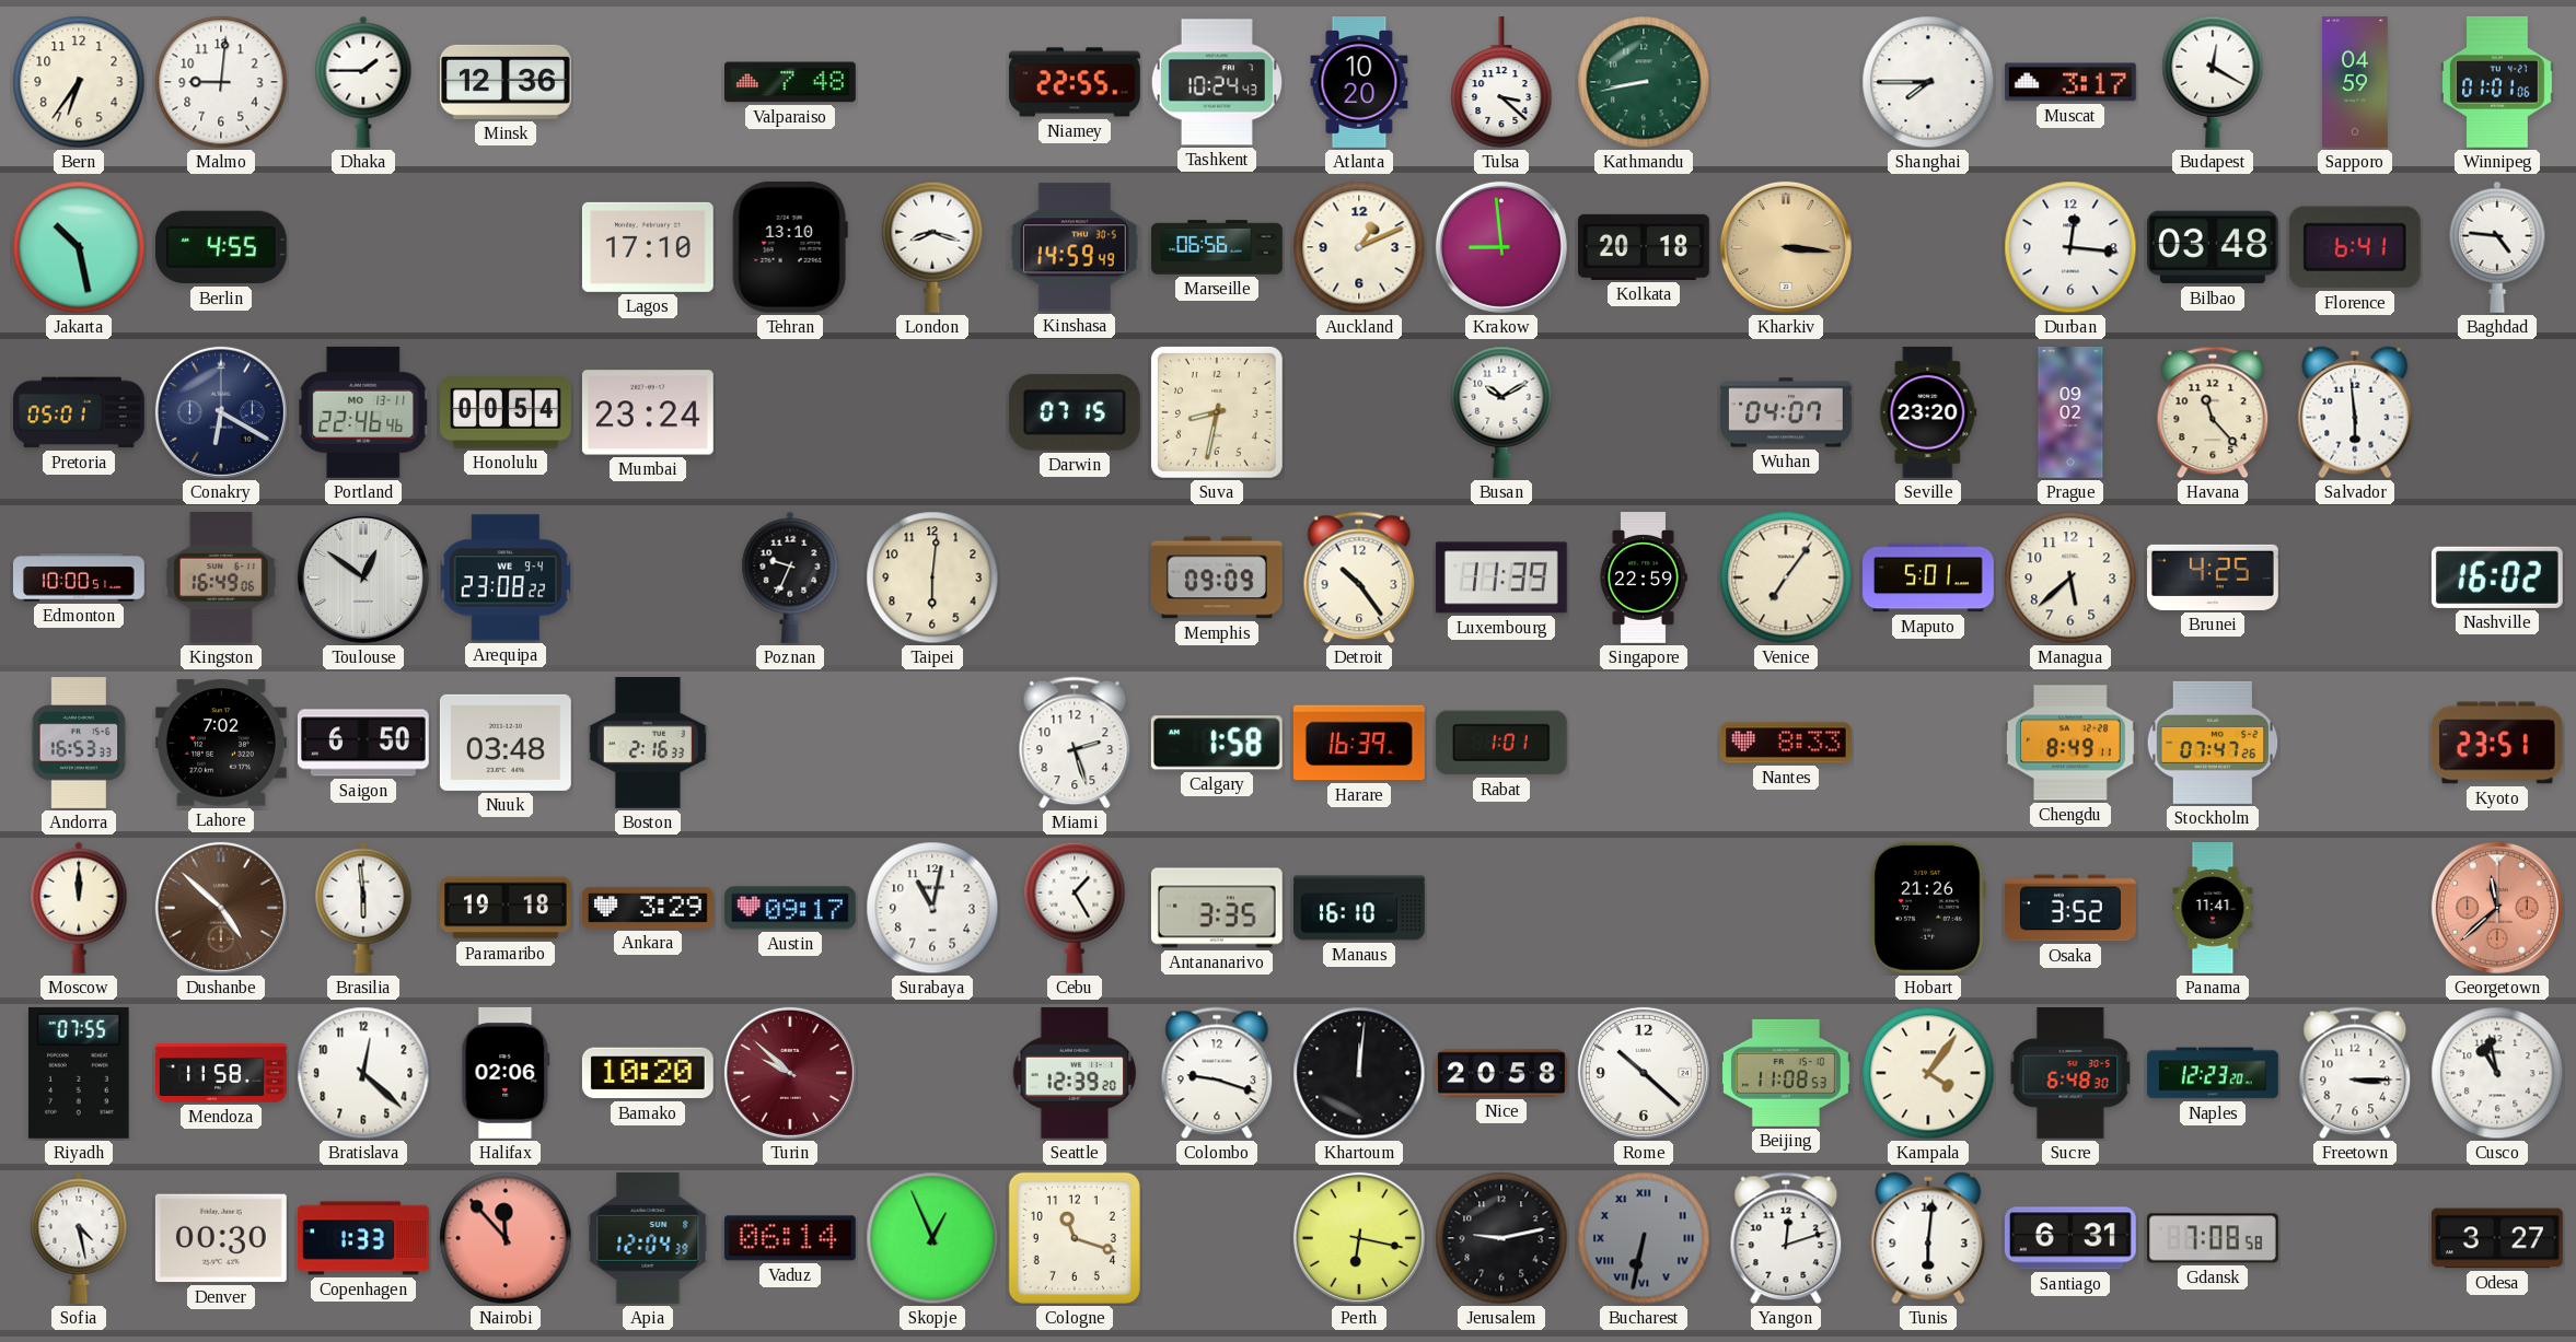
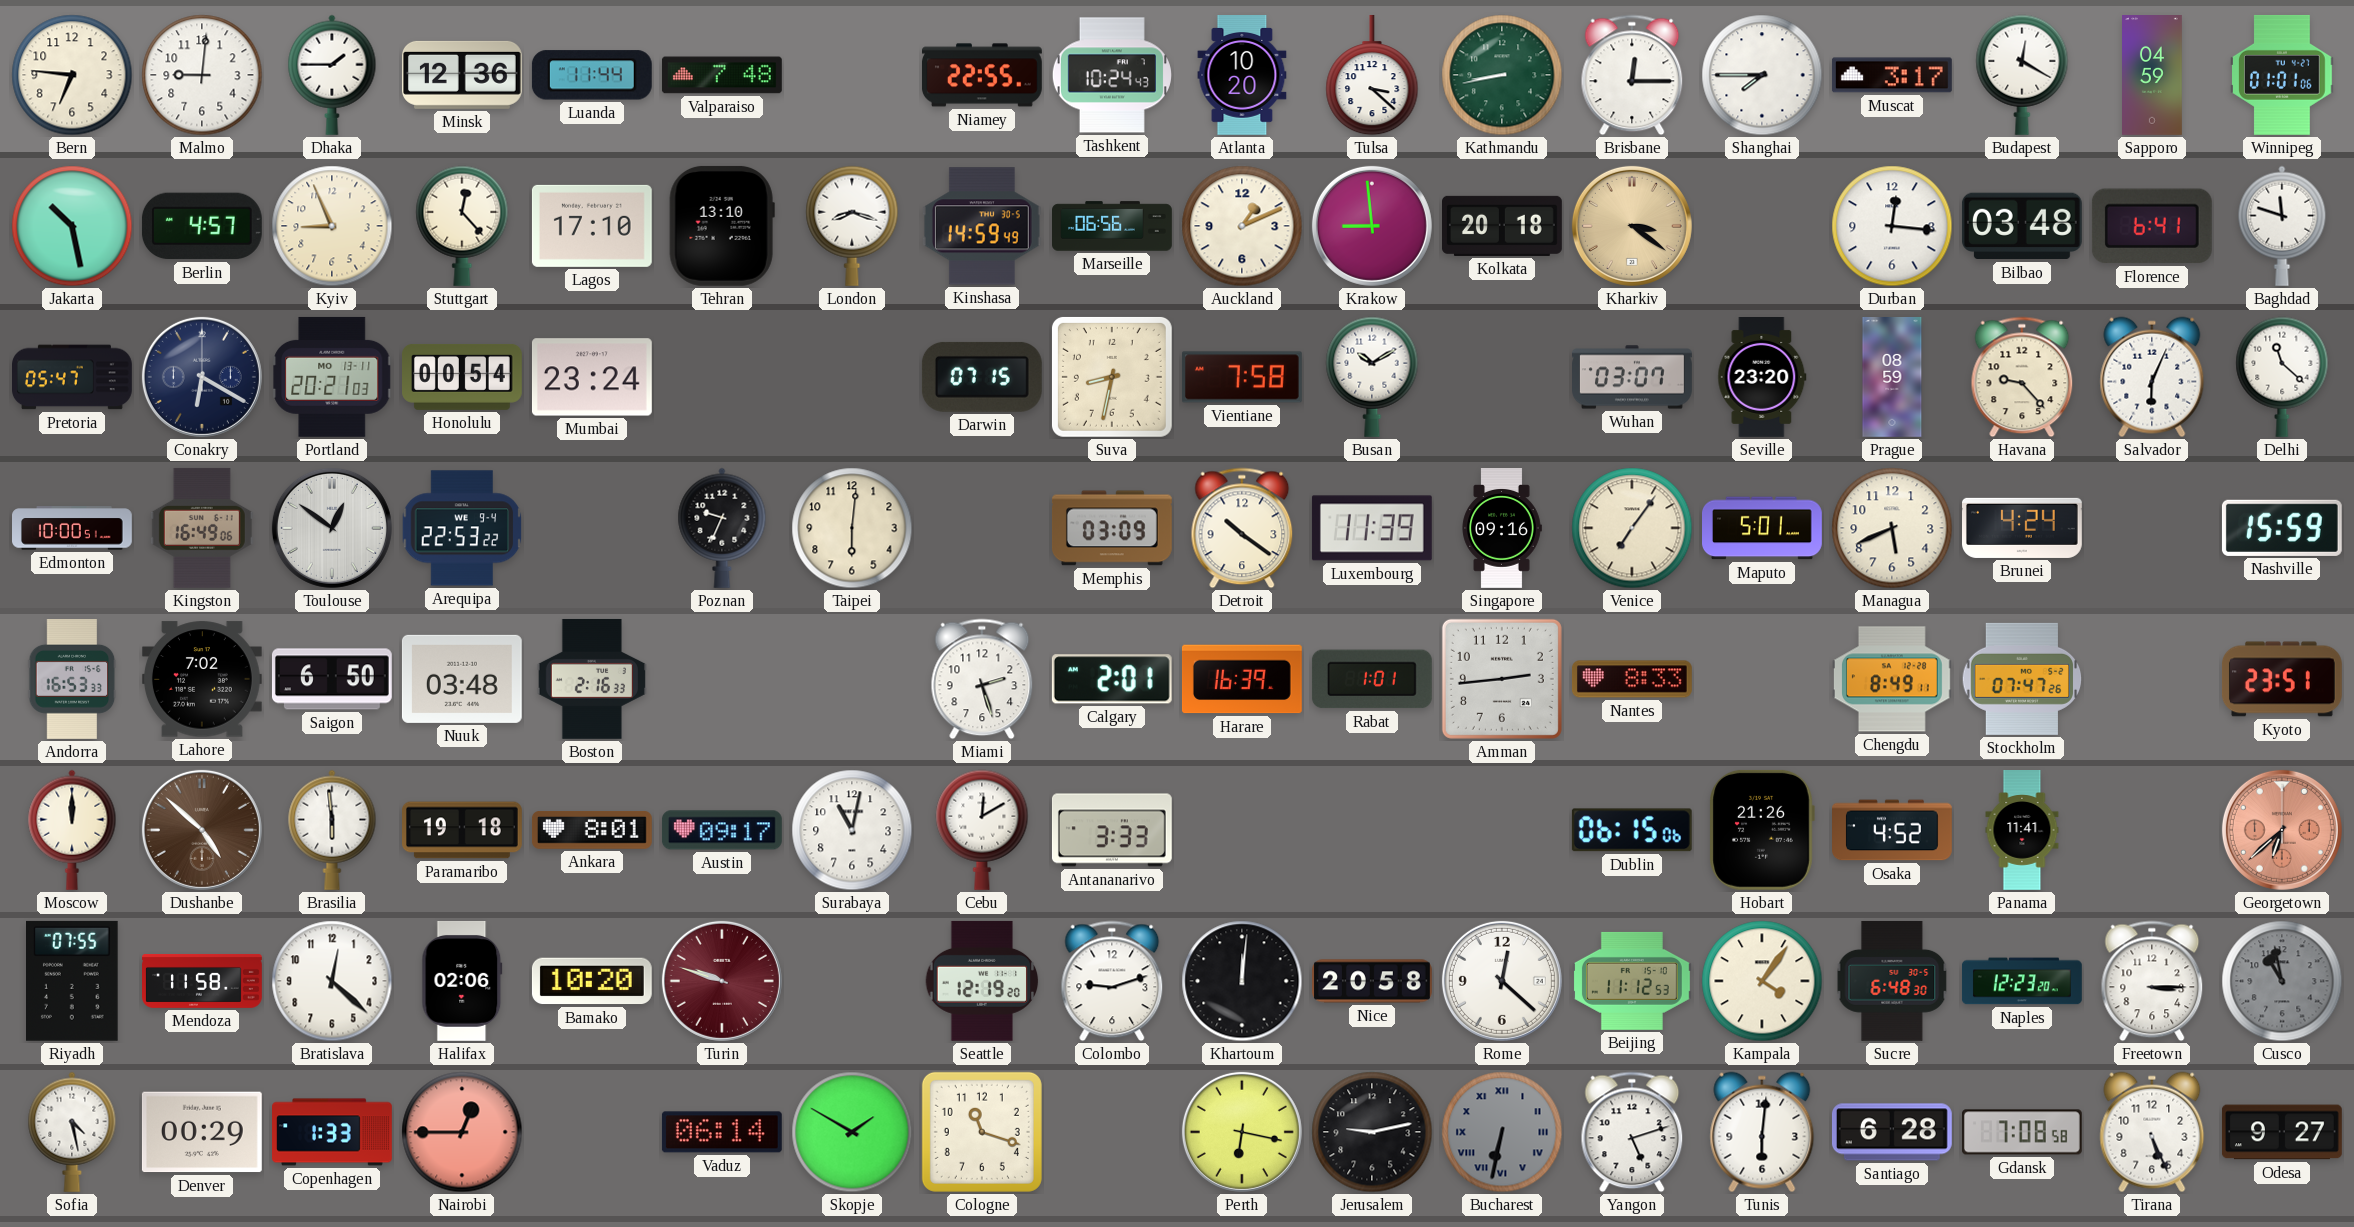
Bern: 6:36 -> 6:46
Luanda: none -> 11:44
Brisbane: none -> 12:15
Berlin: 4:55 -> 4:57
Kyiv: none -> 8:56
Stuttgart: none -> 12:23
Kharkiv: 3:16 -> 3:21
Baghdad: 4:46 -> 11:48
Pretoria: 05:01 -> 05:47
Portland: 22:46 -> 20:21
Vientiane: none -> 7:58
Wuhan: 04:07 -> 03:07
Prague: 09:02 -> 08:59
Havana: 11:23 -> 9:23
Salvador: 5:59 -> 6:04
Delhi: none -> 11:22
Arequipa: 23:08 -> 22:53
Memphis: 09:09 -> 03:09
Detroit: 10:24 -> 10:21
Singapore: 22:59 -> 09:16
Managua: 5:38 -> 5:41
Brunei: 4:25 -> 4:24
Nashville: 16:02 -> 15:59
Calgary: 1:58 -> 2:01
Amman: none -> 2:44
Ankara: 3:29 -> 8:01
Cebu: 1:25 -> 12:10
Antananarivo: 3:35 -> 3:33
Manaus: 16:10 -> none
Dublin: none -> 06:15
Osaka: 3:52 -> 4:52
Georgetown: 11:38 -> 6:38
Turin: 9:52 -> 9:48
Seattle: 12:39 -> 12:19
Colombo: 9:18 -> 9:12
Rome: 10:22 -> 12:22
Beijing: 11:08 -> 11:12
Cusco dial: white -> grey
Denver: 00:30 -> 00:29
Nairobi: 11:53 -> 12:45
Apia: 12:04 -> none
Skopje: 12:56 -> 1:50
Yangon: 12:12 -> 5:12
Santiago: 6:31 -> 6:28
Tirana: none -> 5:26
Odesa: 3:27 -> 9:27
